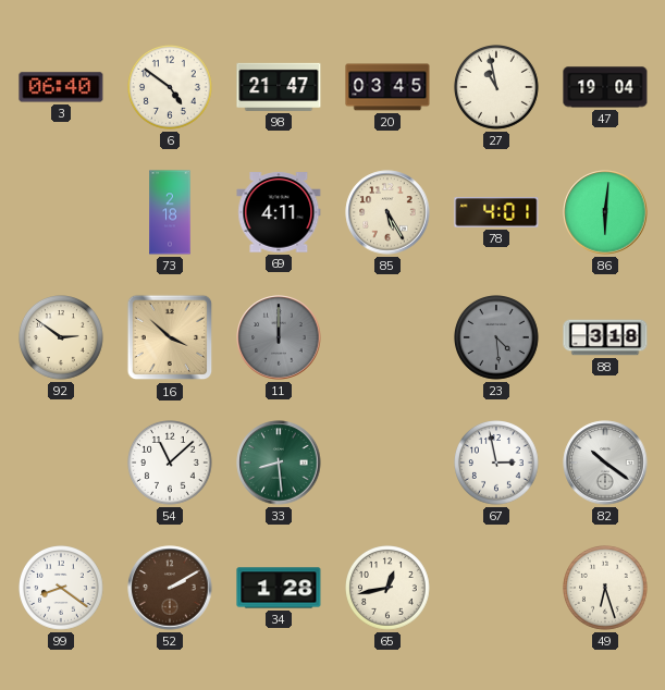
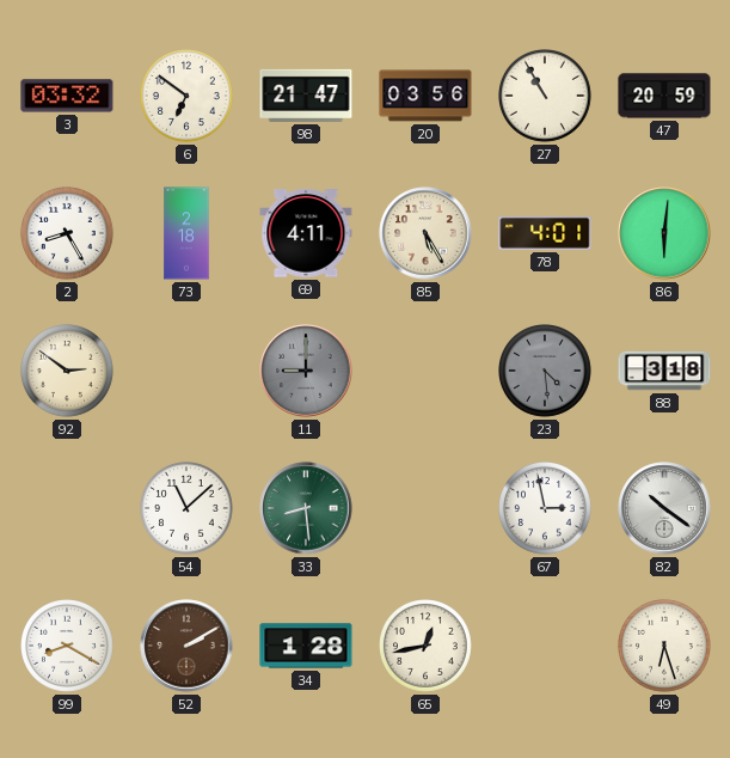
3: 06:40 -> 03:32
6: 4:51 -> 6:51
20: 03:45 -> 03:56
27: 10:58 -> 10:55
47: 19:04 -> 20:59
2: none -> 8:25
16: 3:52 -> none
11: 12:00 -> 9:00
99: 8:21 -> 8:20
